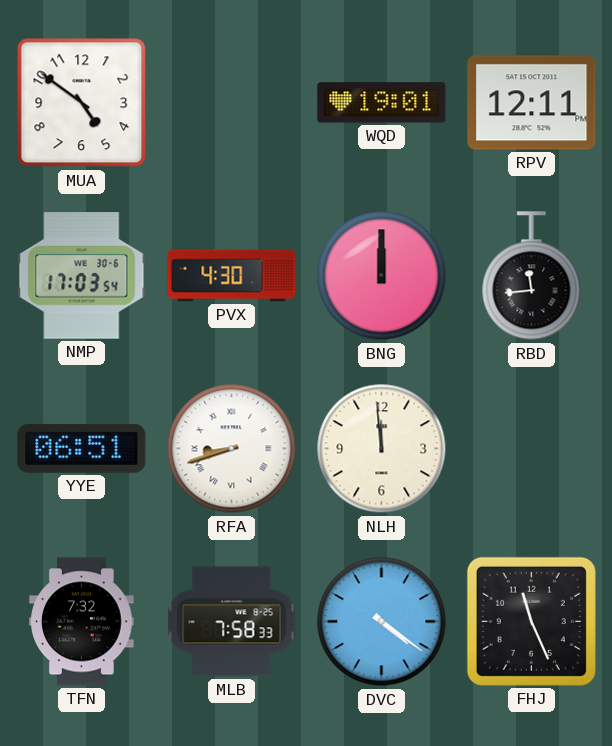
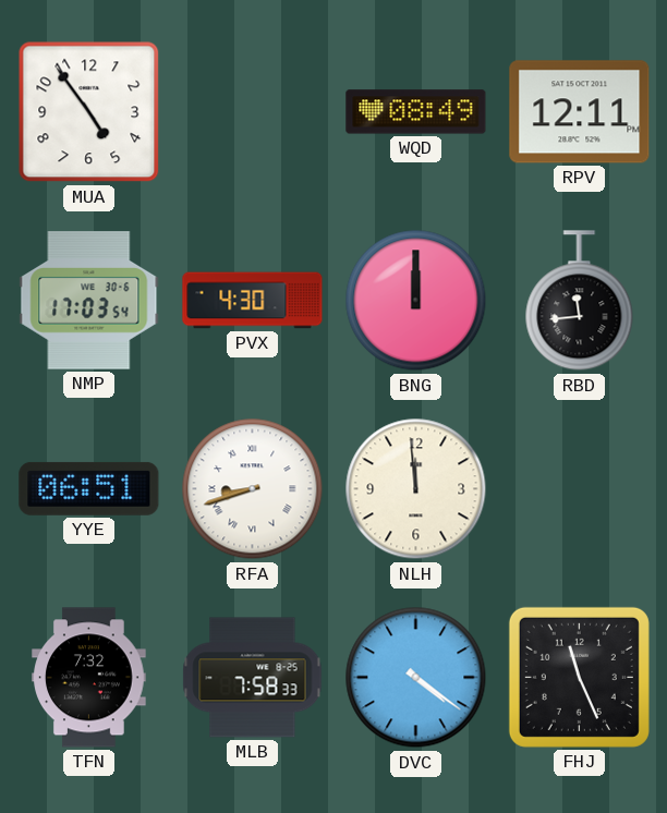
MUA: 4:51 -> 4:54
WQD: 19:01 -> 08:49
